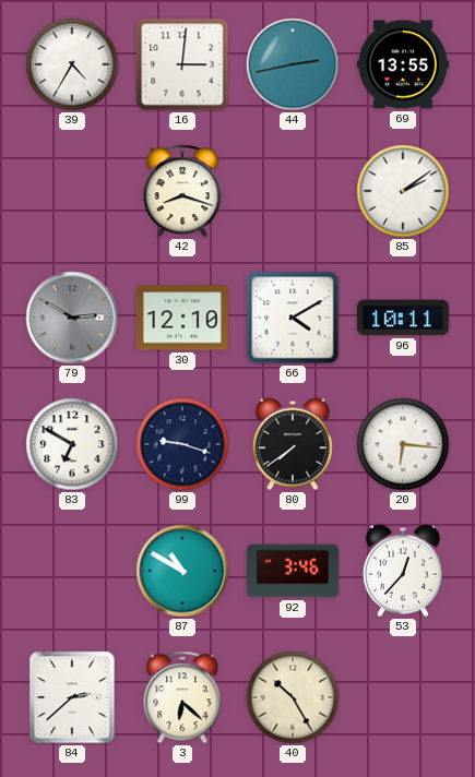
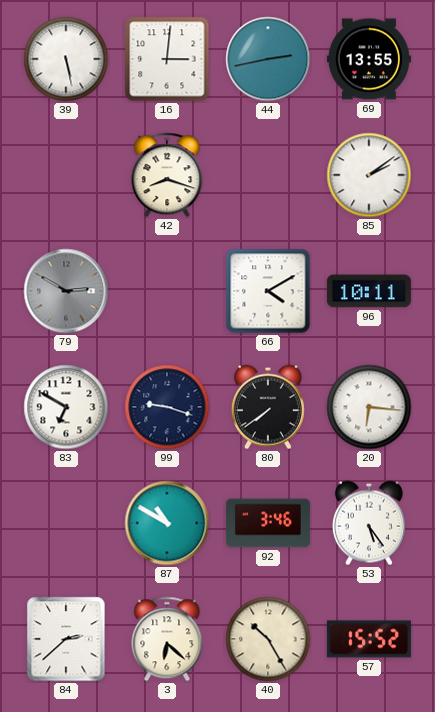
39: 4:35 -> 5:28
30: 12:10 -> none
53: 12:37 -> 5:24
57: none -> 15:52
